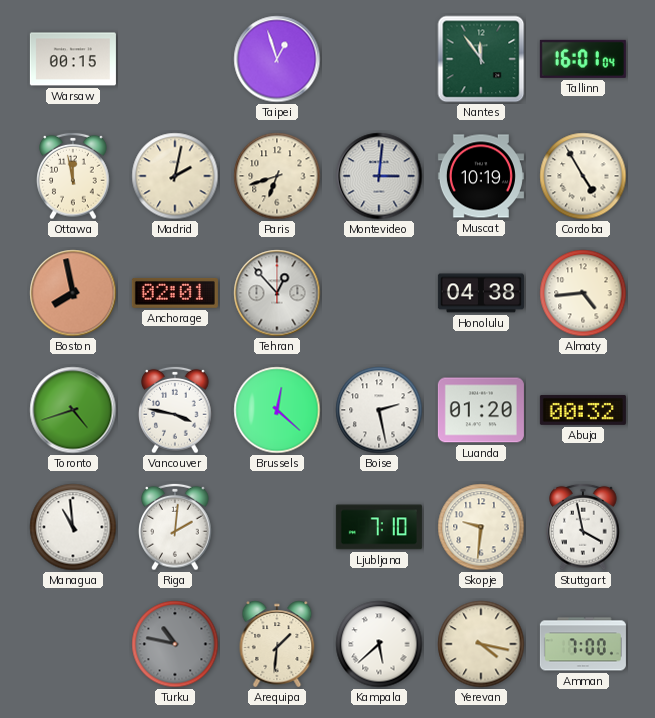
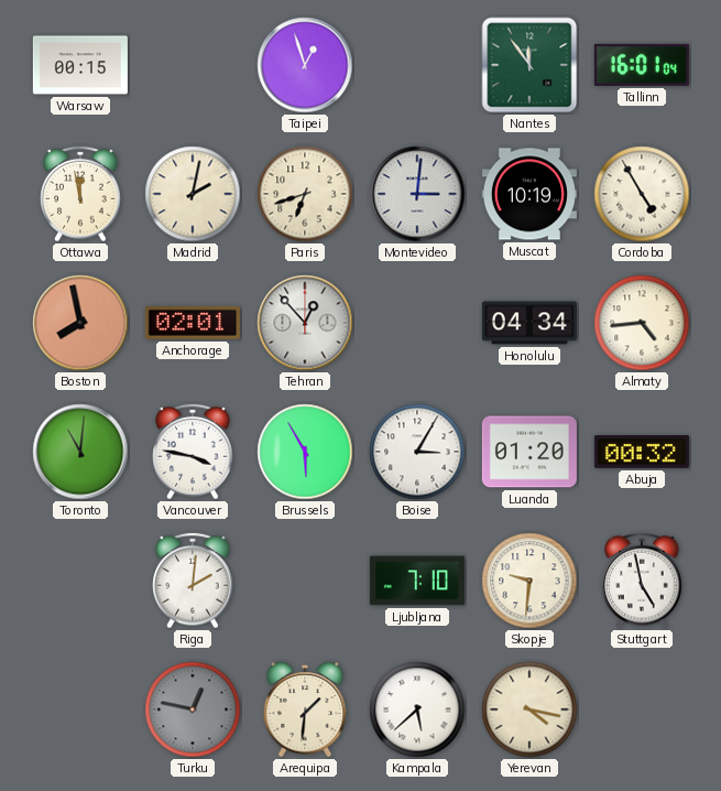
Honolulu: 04:38 -> 04:34
Toronto: 4:42 -> 11:01
Brussels: 12:22 -> 5:55
Boise: 2:28 -> 3:05
Managua: 10:59 -> none
Stuttgart: 3:58 -> 4:58
Turku: 10:47 -> 12:47
Amman: 7:00 -> none
